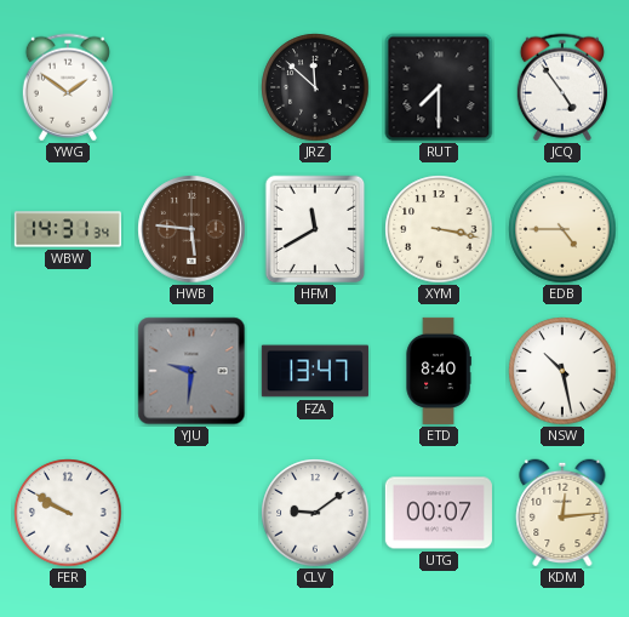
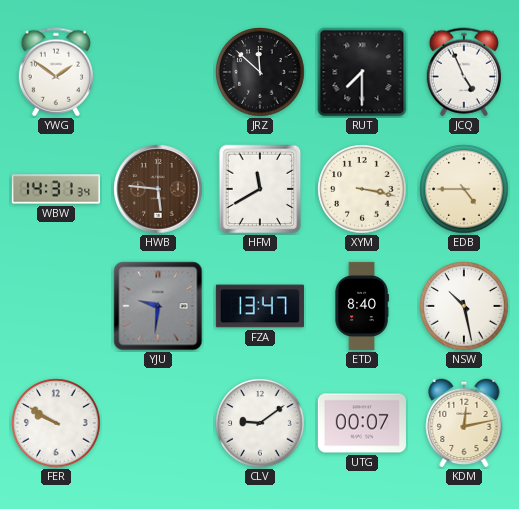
JCQ: 4:54 -> 4:56
KDM: 12:14 -> 12:13
